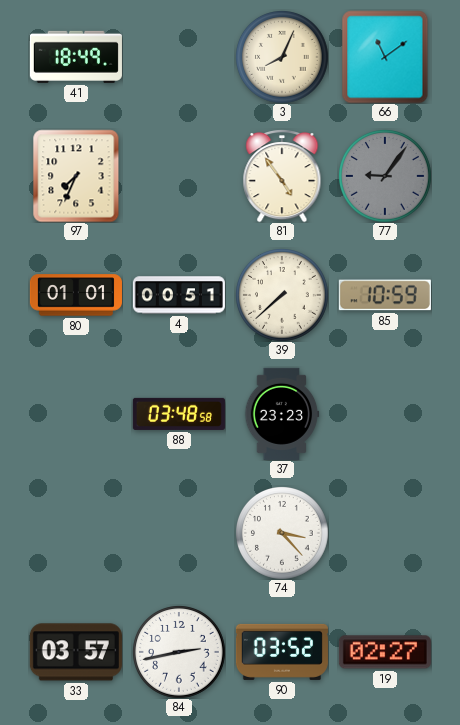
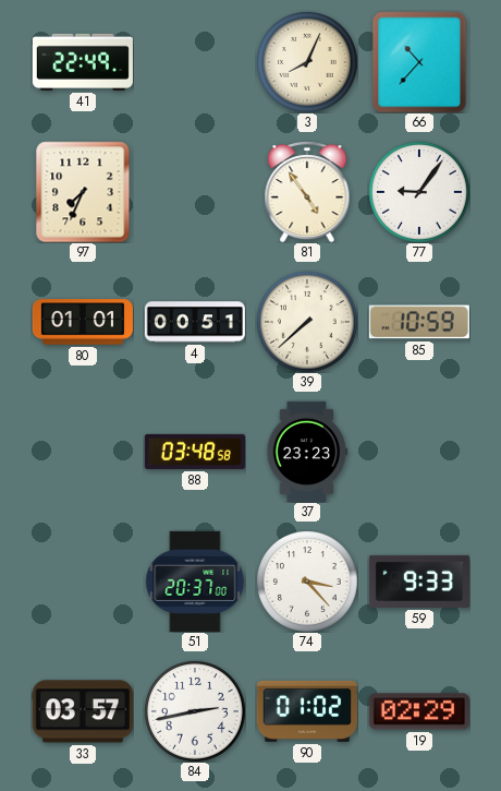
41: 18:49 -> 22:49
66: 11:09 -> 10:37
77 dial: grey -> white
51: none -> 20:37
59: none -> 9:33
90: 03:52 -> 01:02
19: 02:27 -> 02:29
